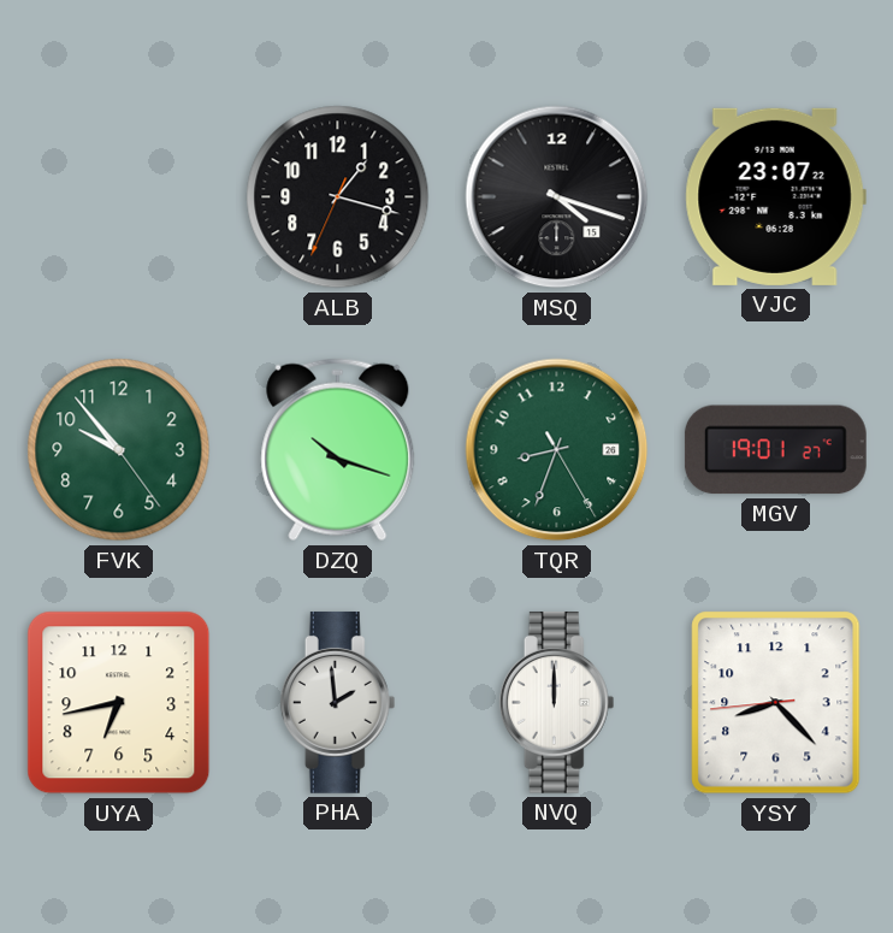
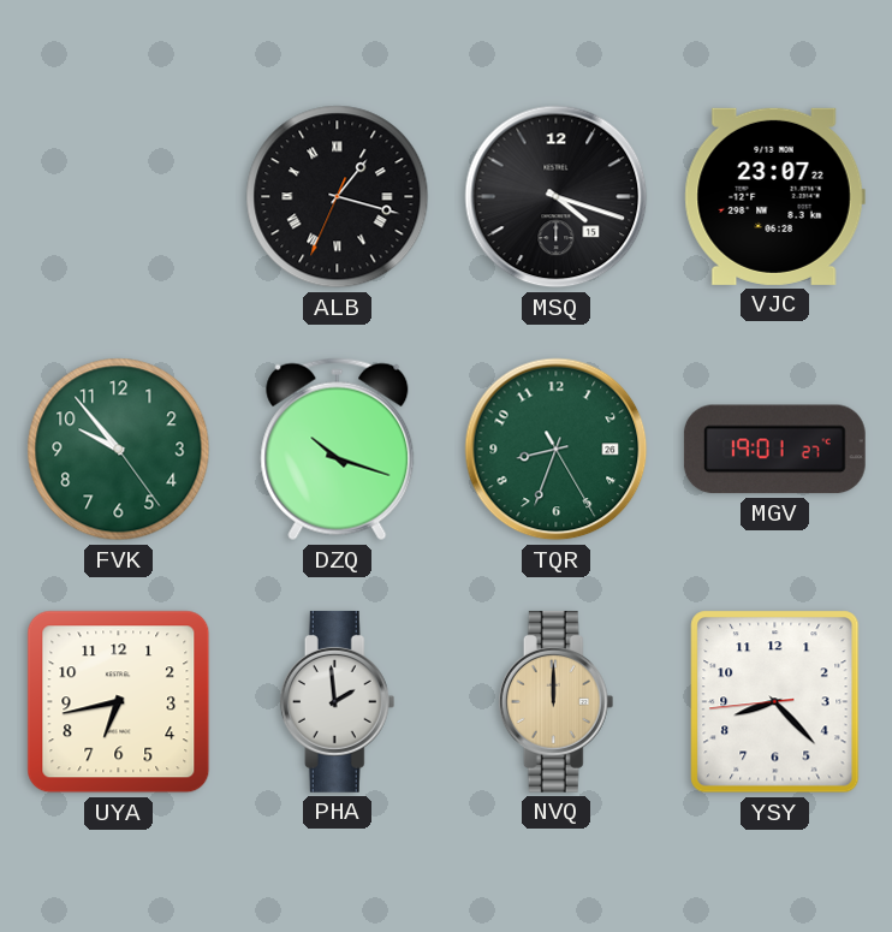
ALB numerals: Arabic -> Roman
NVQ dial: white -> champagne
